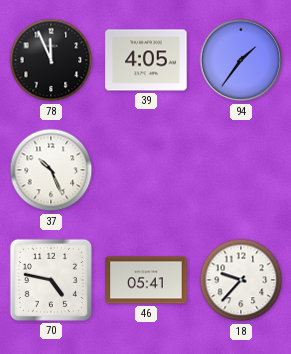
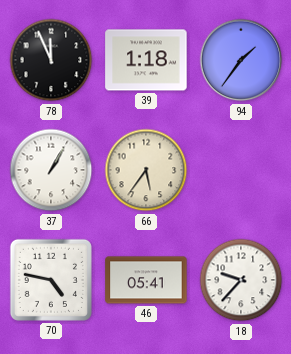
39: 4:05 -> 1:18
37: 10:26 -> 1:05
66: none -> 5:36
